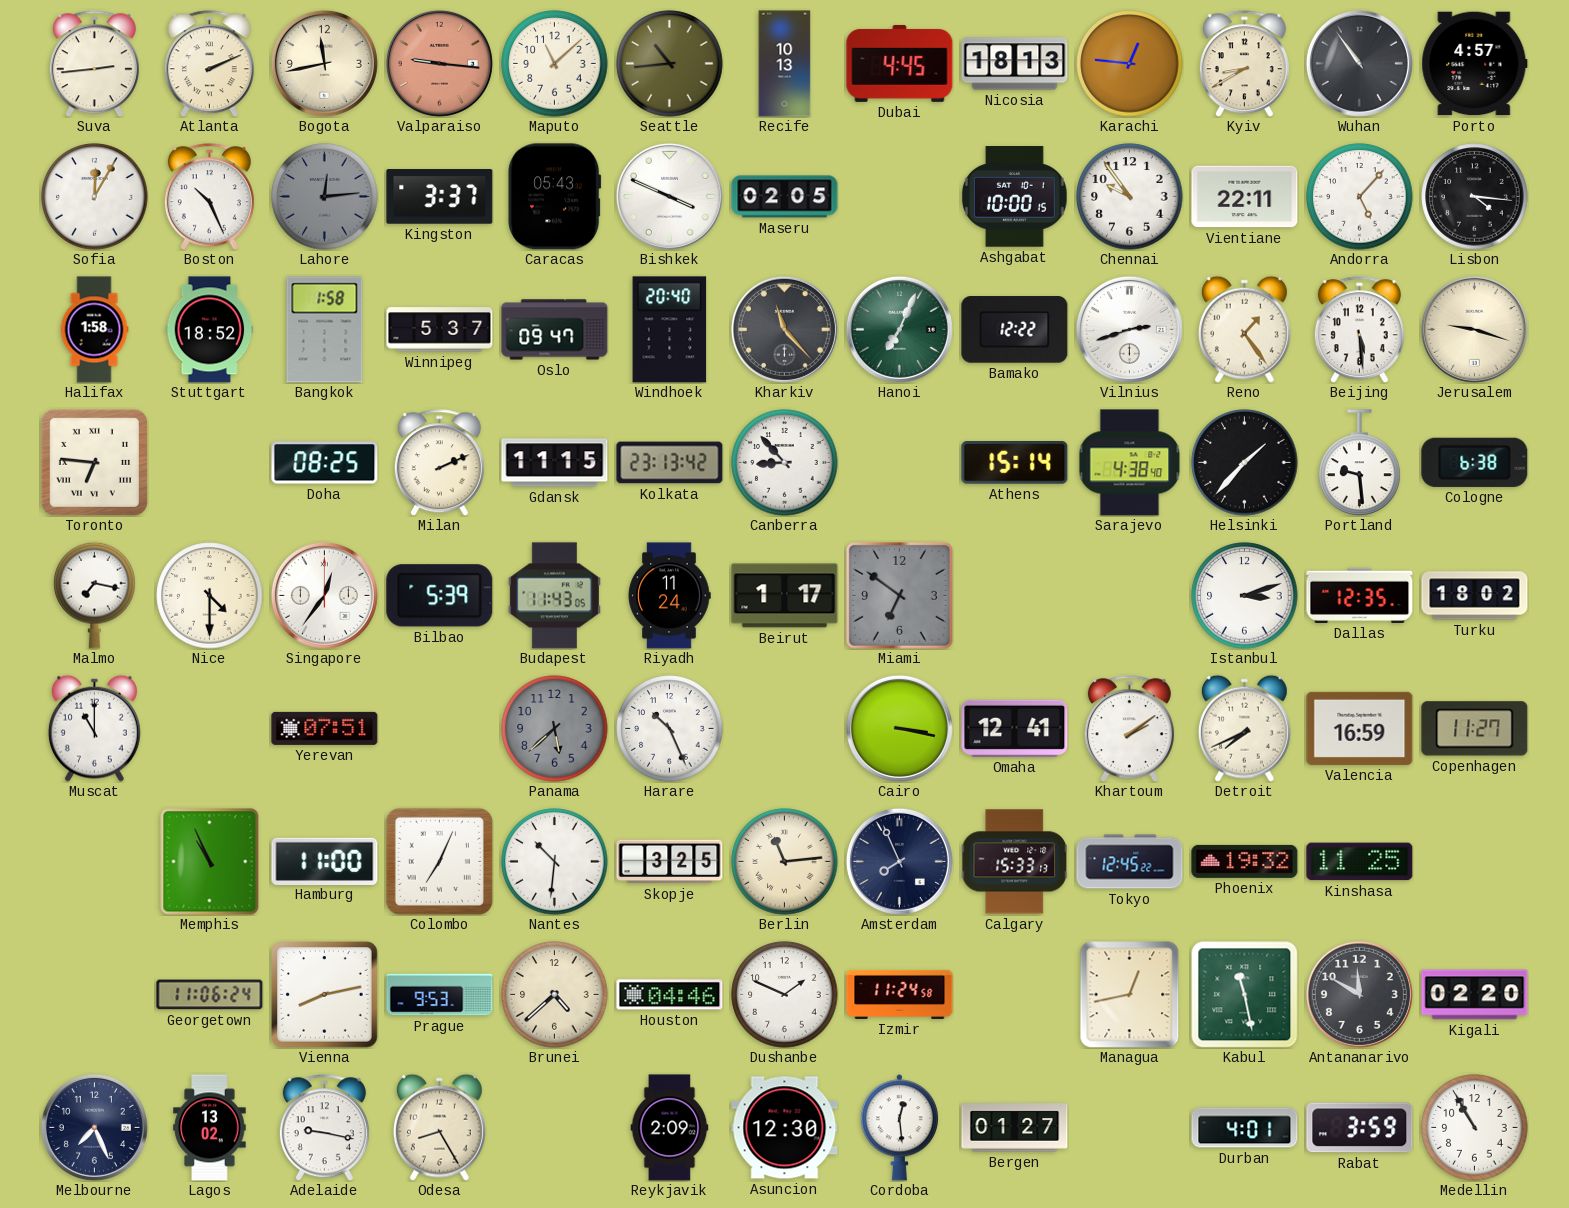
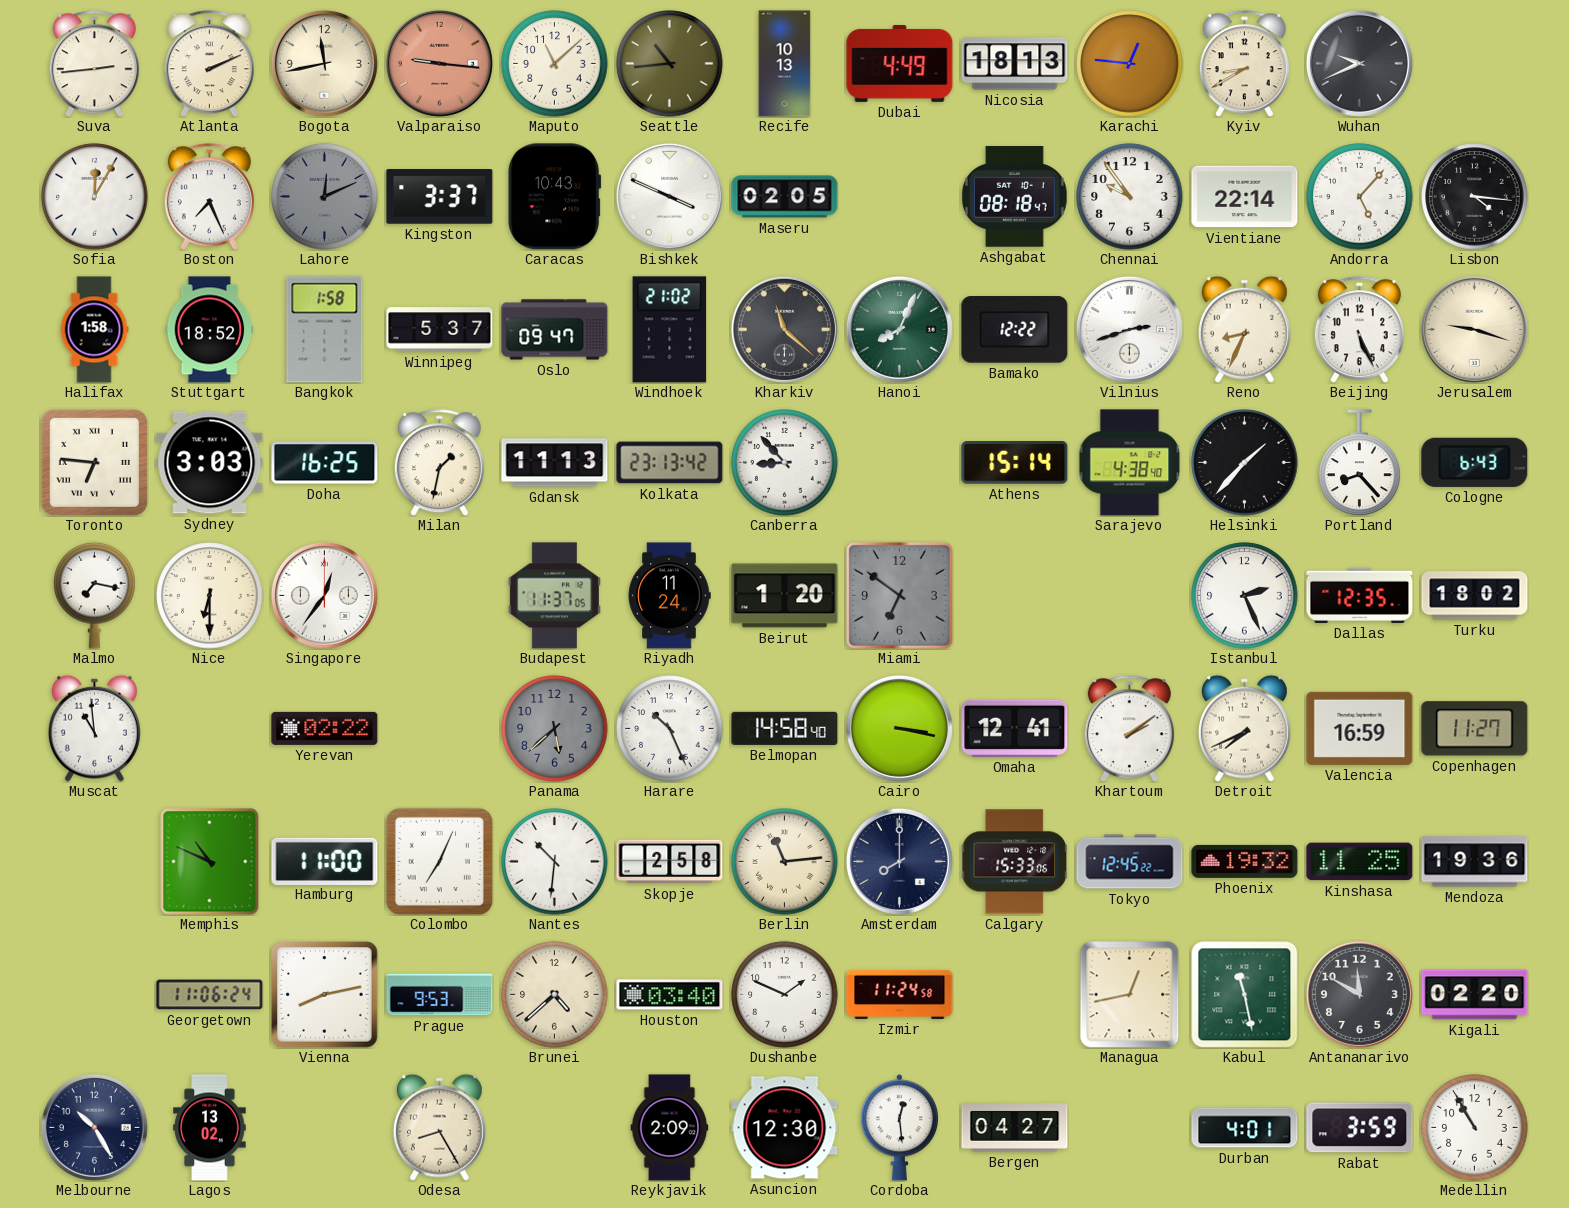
Dubai: 4:45 -> 4:49
Wuhan: 10:54 -> 9:41
Porto: 4:57 -> none
Boston: 10:26 -> 7:26
Lahore: 12:14 -> 12:11
Caracas: 05:43 -> 10:43
Ashgabat: 10:00 -> 08:18
Vientiane: 22:11 -> 22:14
Windhoek: 20:40 -> 21:02
Kharkiv: 11:23 -> 11:22
Hanoi: 7:04 -> 8:04
Reno: 1:24 -> 8:34
Beijing: 5:29 -> 5:26
Sydney: none -> 3:03
Doha: 08:25 -> 16:25
Milan: 2:11 -> 1:32
Gdansk: 11:15 -> 11:13
Portland: 9:29 -> 8:23
Cologne: 6:38 -> 6:43
Nice: 4:30 -> 6:30
Bilbao: 5:39 -> none
Budapest: 11:43 -> 11:37
Beirut: 1:17 -> 1:20
Istanbul: 3:12 -> 2:26
Muscat: 11:00 -> 10:59
Yerevan: 07:51 -> 02:22
Belmopan: none -> 14:58
Memphis: 10:56 -> 10:49
Skopje: 3:25 -> 2:58
Amsterdam: 7:56 -> 8:00
Calgary: 15:33:13 -> 15:33:06
Mendoza: none -> 19:36
Houston: 04:46 -> 03:40
Melbourne: 7:26 -> 10:25
Adelaide: 9:17 -> none
Bergen: 01:27 -> 04:27
